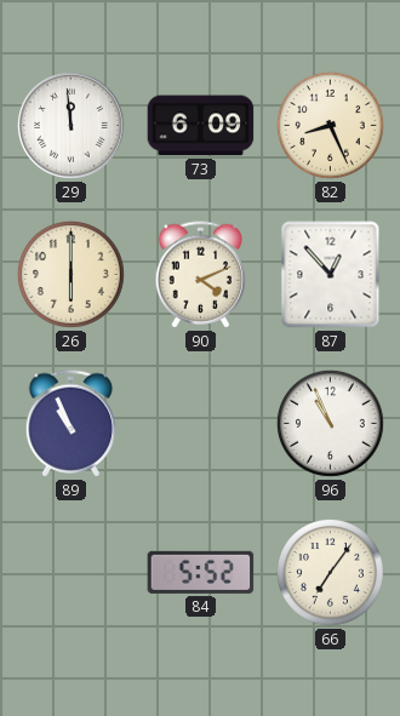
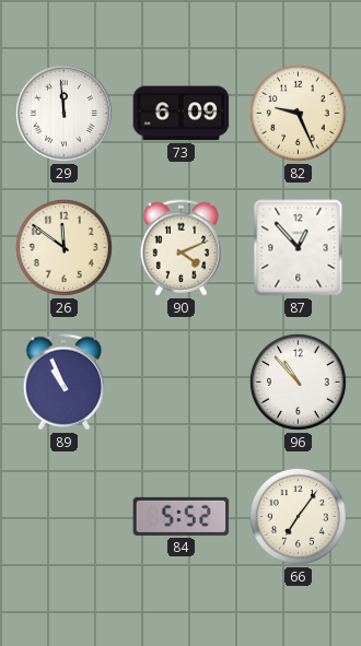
82: 8:26 -> 9:26
26: 6:00 -> 11:51
96: 10:56 -> 10:53
